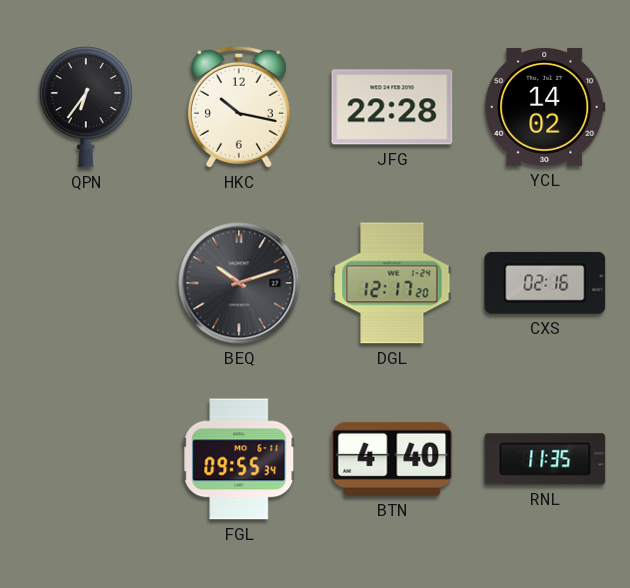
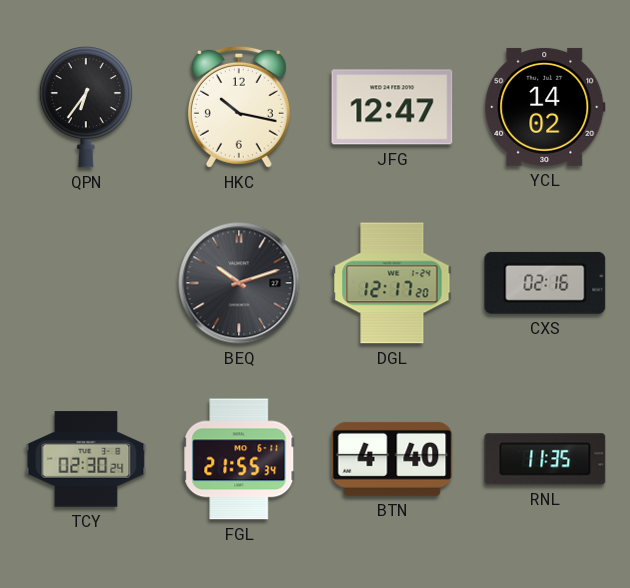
JFG: 22:28 -> 12:47
TCY: none -> 02:30
FGL: 09:55 -> 21:55
